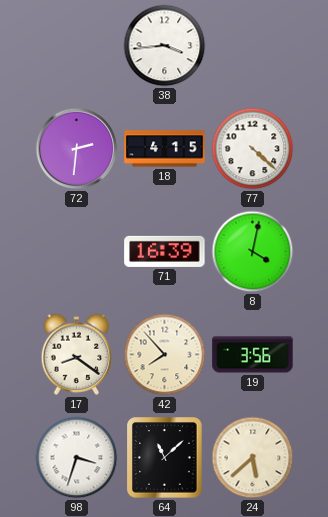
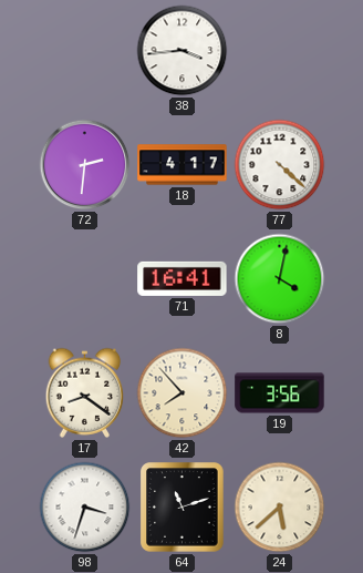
18: 4:15 -> 4:17
71: 16:39 -> 16:41
64: 11:08 -> 11:12
